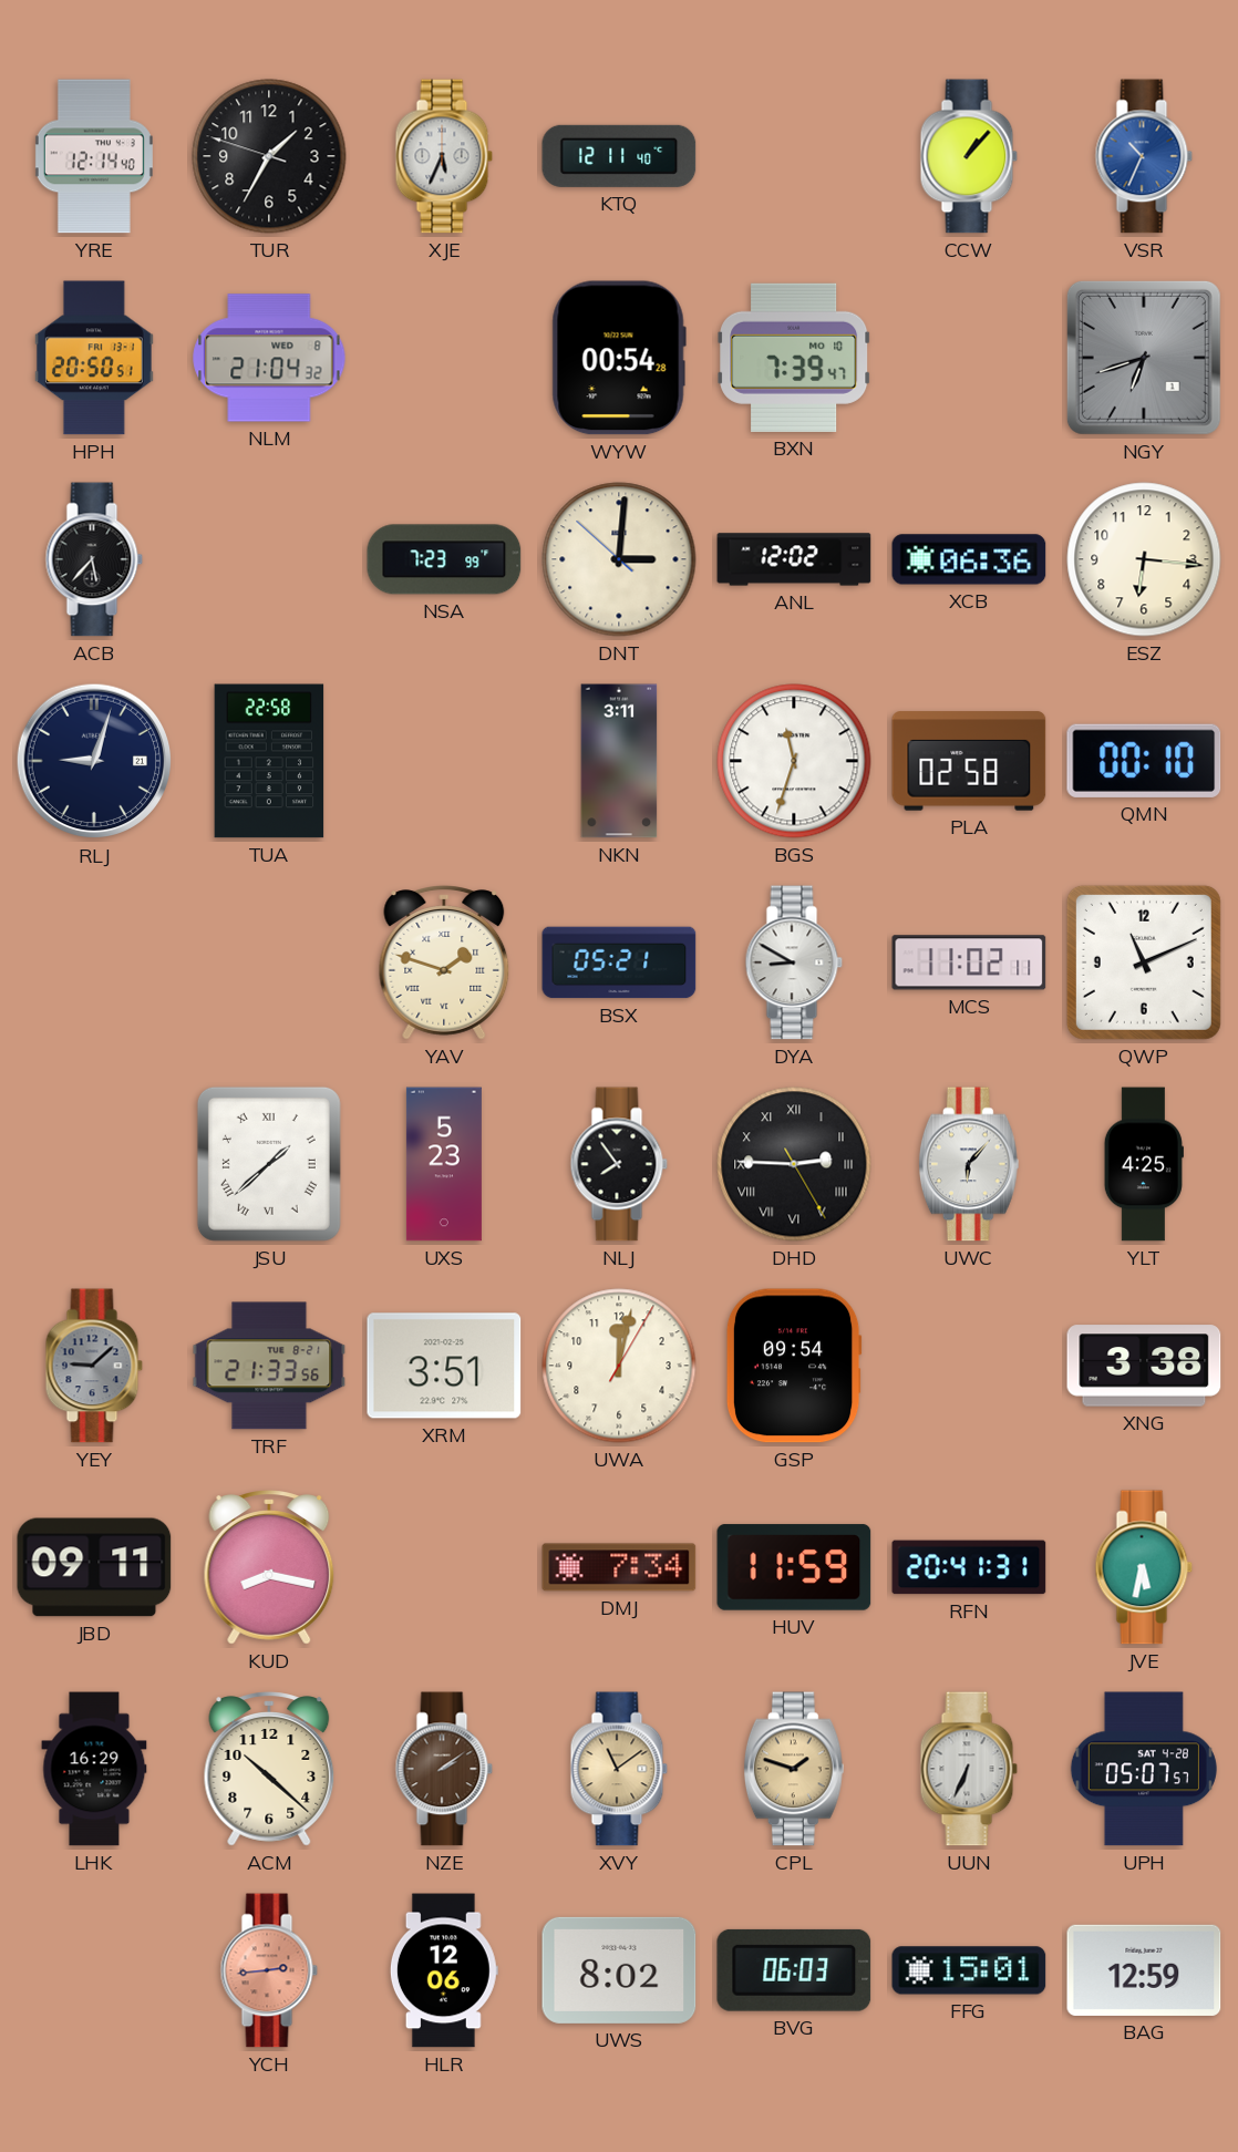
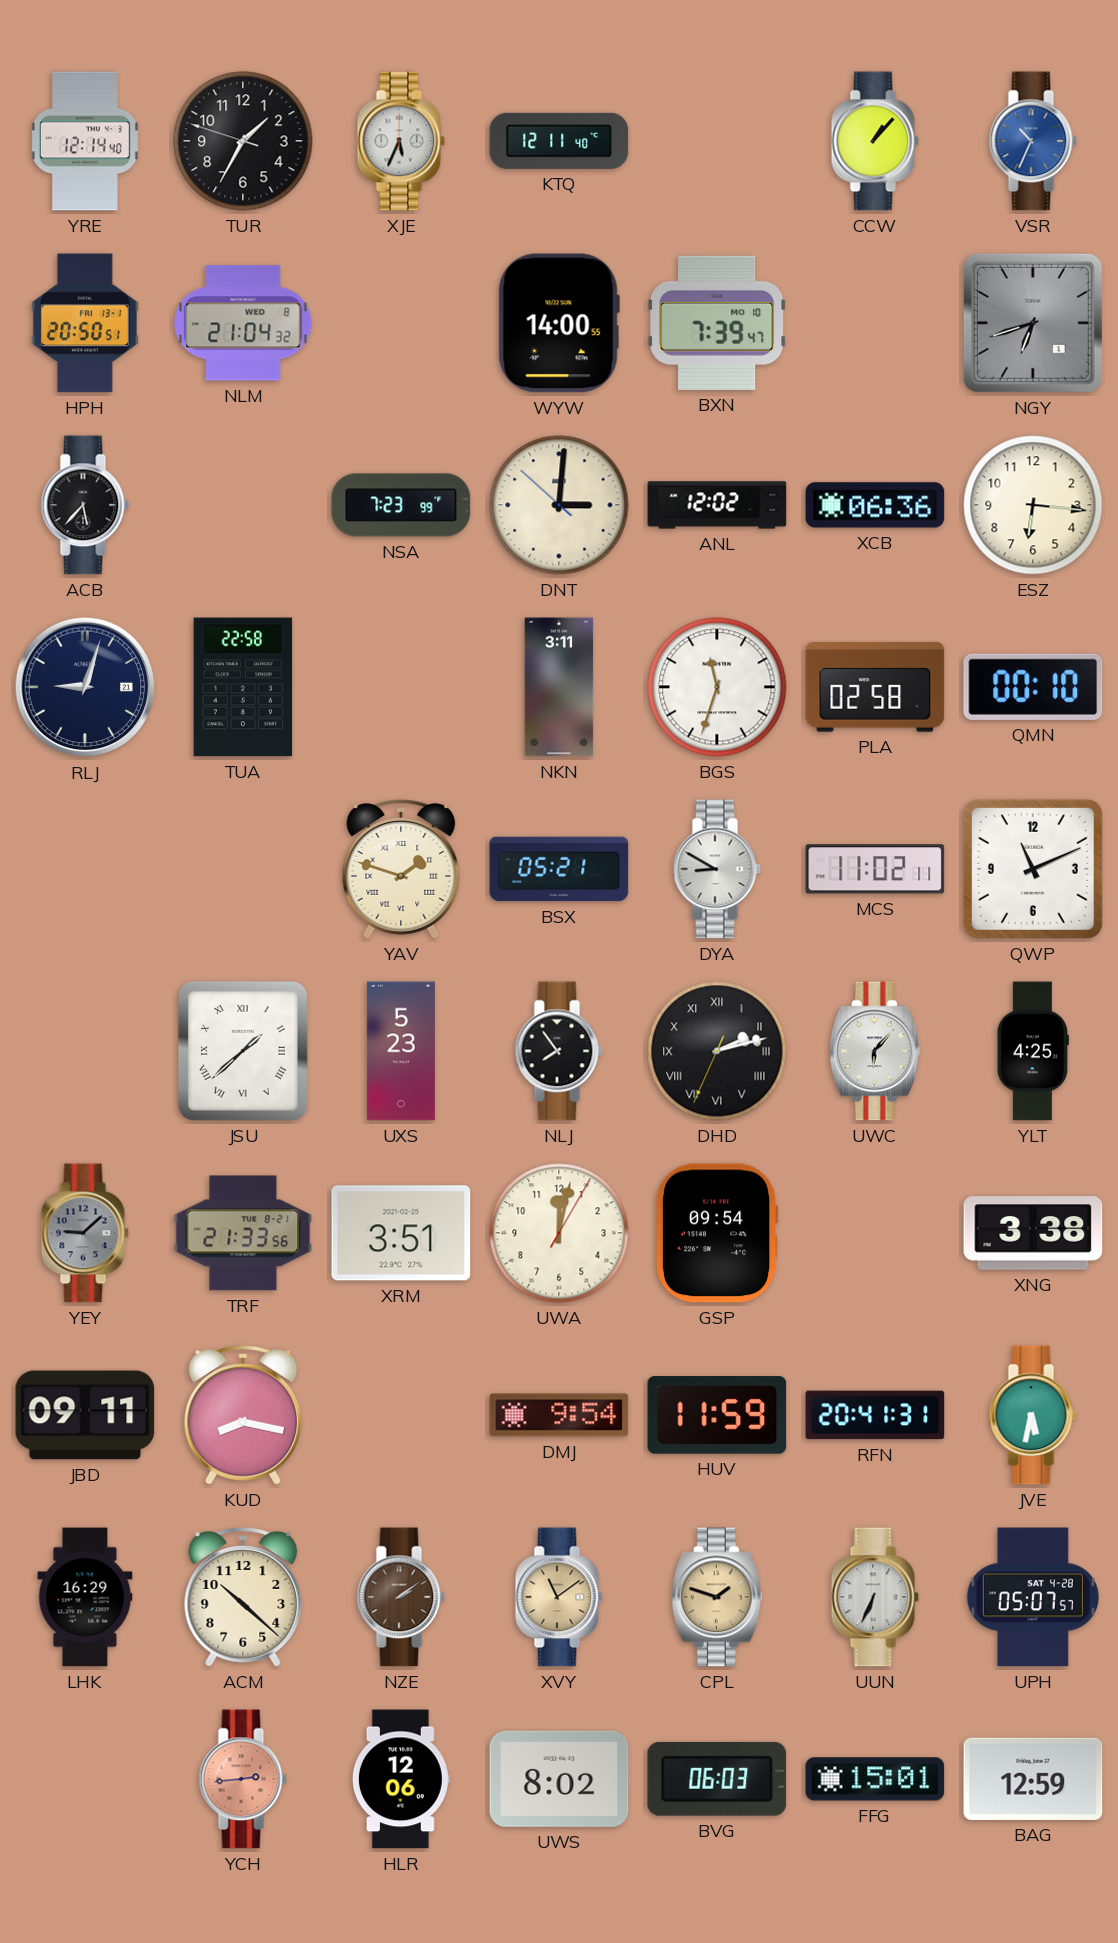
WYW: 00:54 -> 14:00
DHD: 2:45 -> 2:12
DMJ: 7:34 -> 9:54
